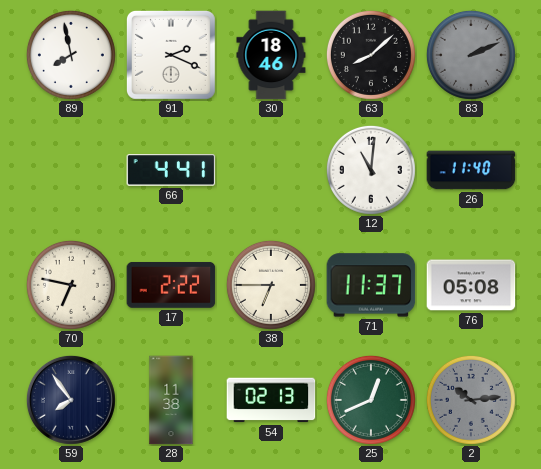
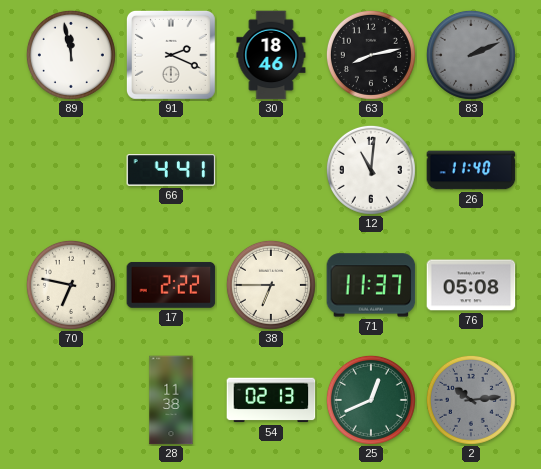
89: 7:58 -> 11:58
63: 8:08 -> 8:13
59: 7:54 -> none
